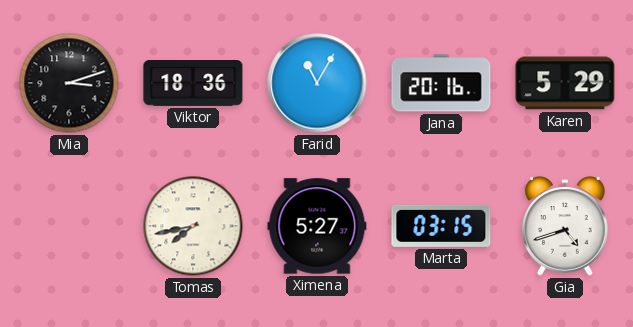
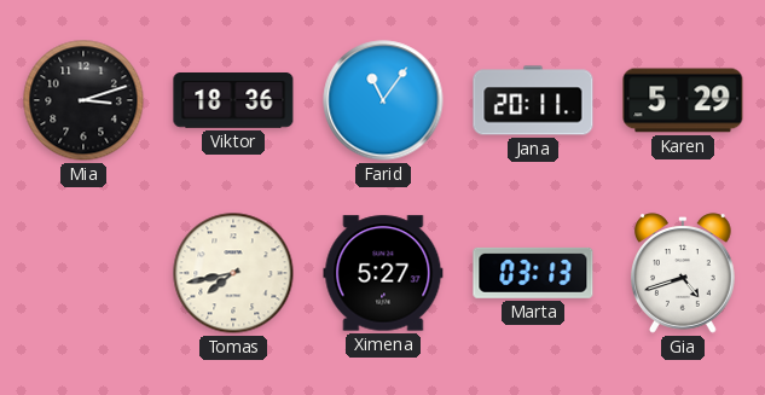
Farid: 11:05 -> 11:06
Jana: 20:16 -> 20:11
Marta: 03:15 -> 03:13
